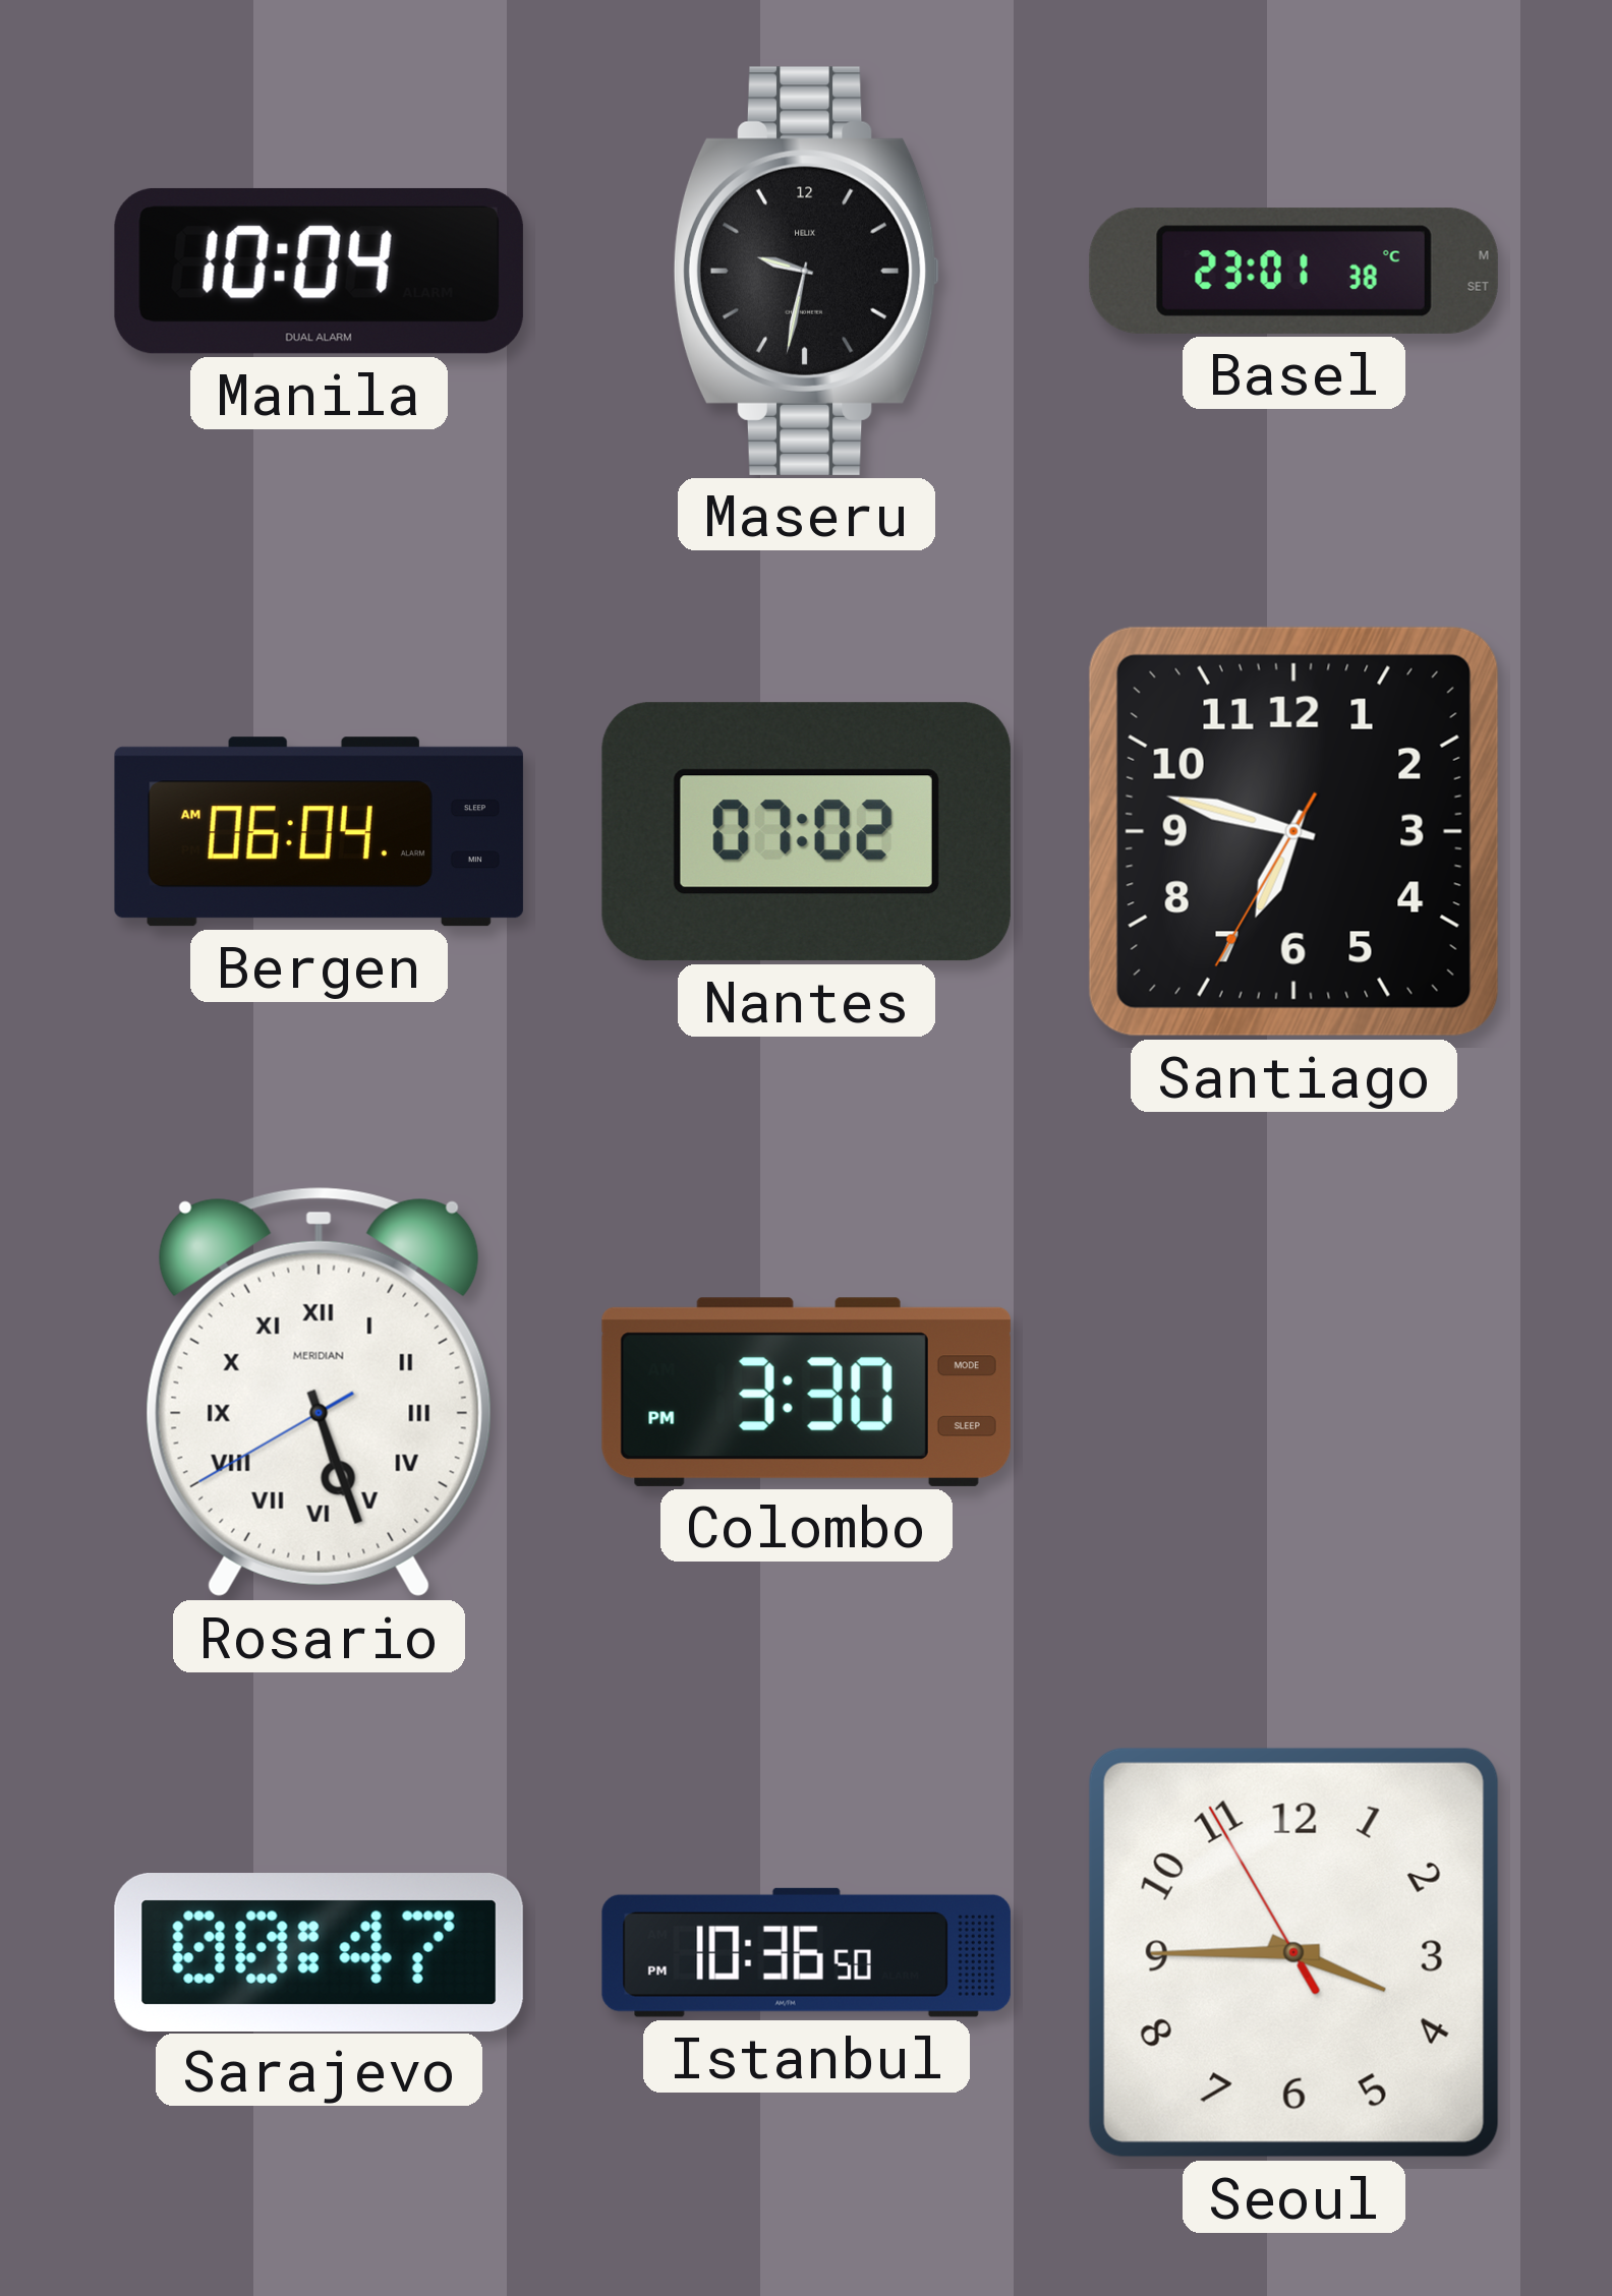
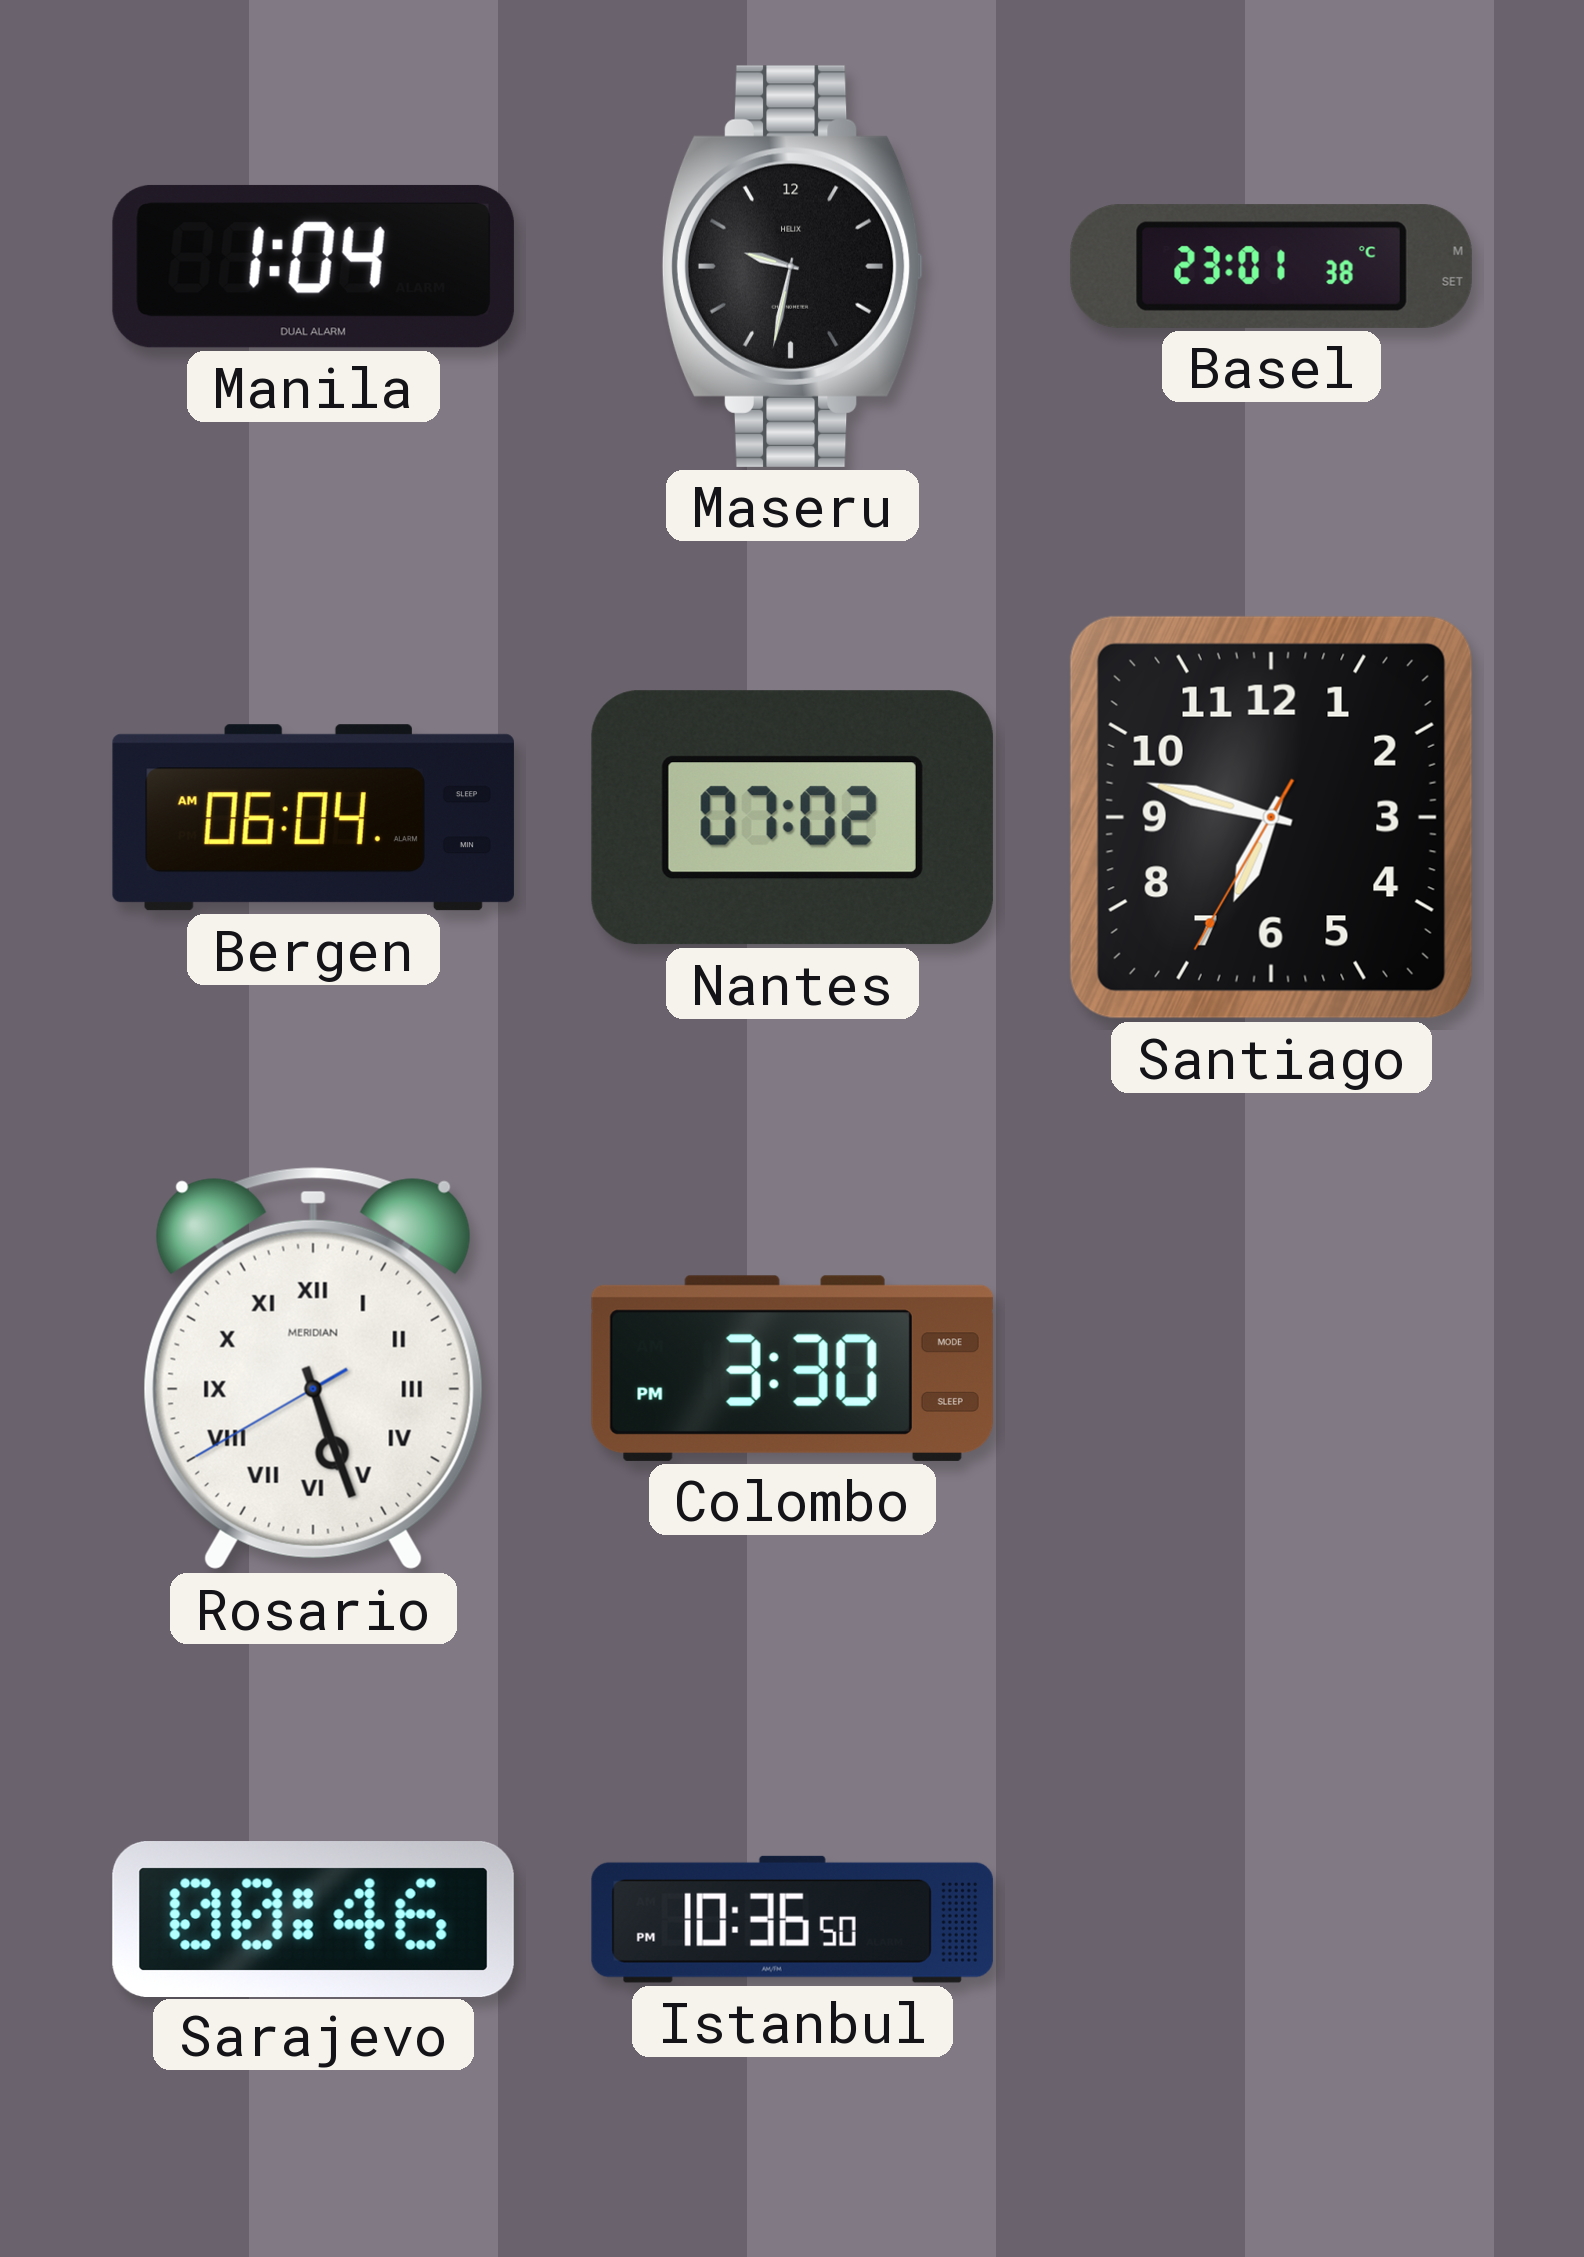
Manila: 10:04 -> 1:04
Sarajevo: 00:47 -> 00:46
Seoul: 3:44 -> none
